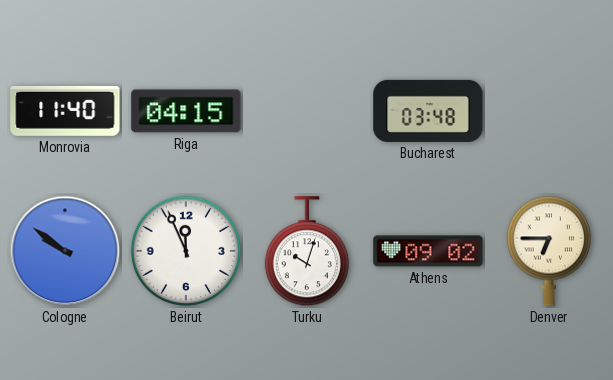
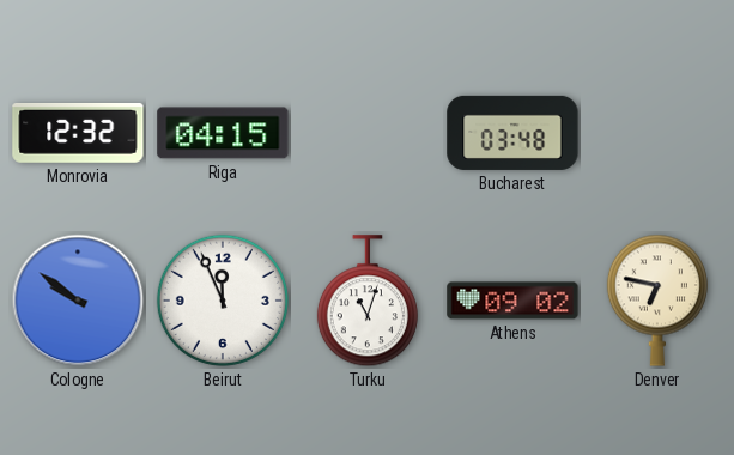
Monrovia: 11:40 -> 12:32
Turku: 10:03 -> 11:03
Denver: 6:45 -> 6:47
